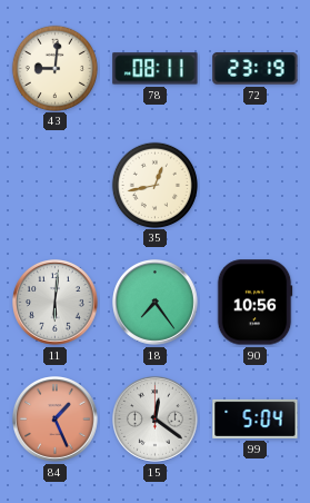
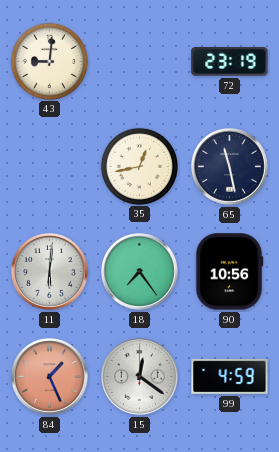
78: 08:11 -> none
65: none -> 11:28
99: 5:04 -> 4:59
